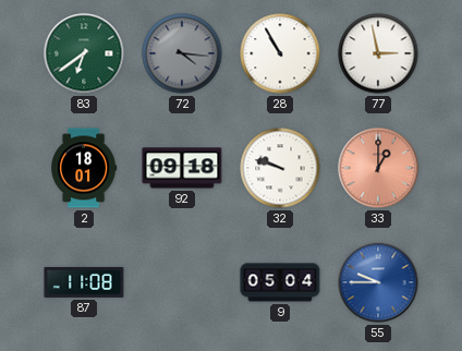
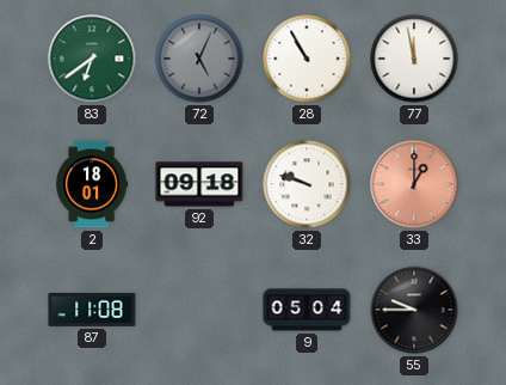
72: 4:16 -> 5:04
77: 2:58 -> 11:58
55 dial: blue -> black
